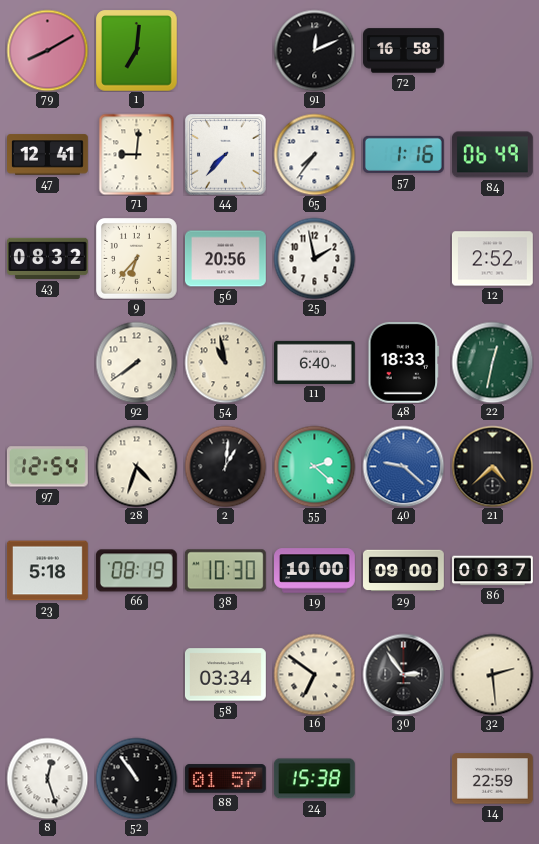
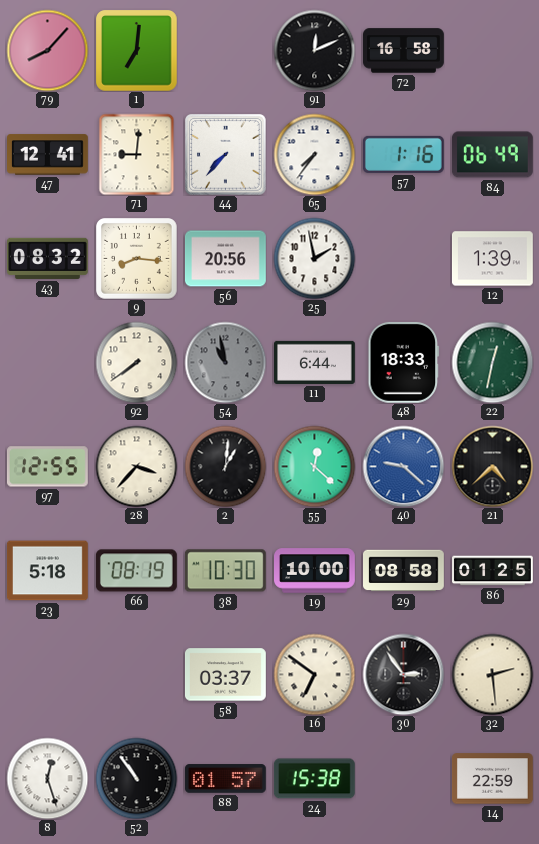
79: 8:10 -> 8:07
9: 6:37 -> 8:16
12: 2:52 -> 1:39
54 dial: cream -> grey
11: 6:40 -> 6:44
97: 12:54 -> 12:55
28: 4:33 -> 3:37
55: 2:22 -> 12:22
29: 09:00 -> 08:58
86: 00:37 -> 01:25
58: 03:34 -> 03:37
